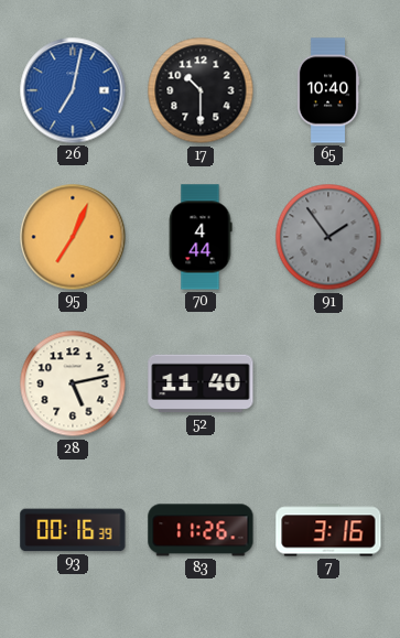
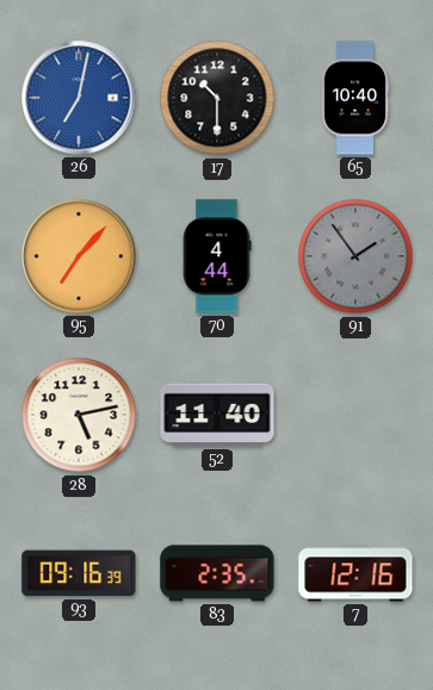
95: 7:04 -> 7:07
93: 00:16 -> 09:16
83: 11:26 -> 2:35
7: 3:16 -> 12:16
